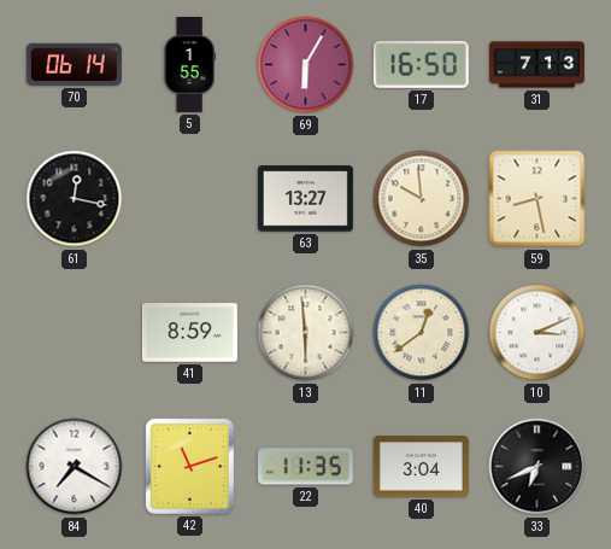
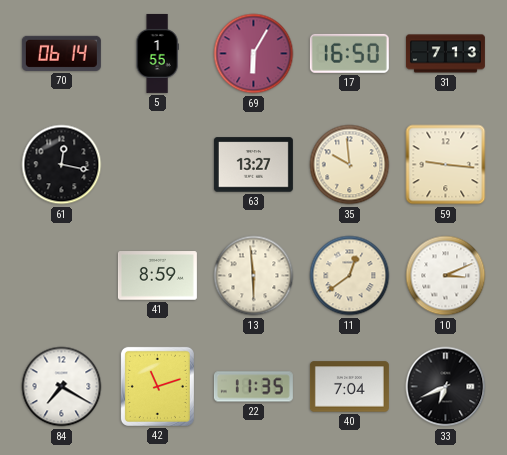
59: 8:28 -> 9:16
40: 3:04 -> 7:04
